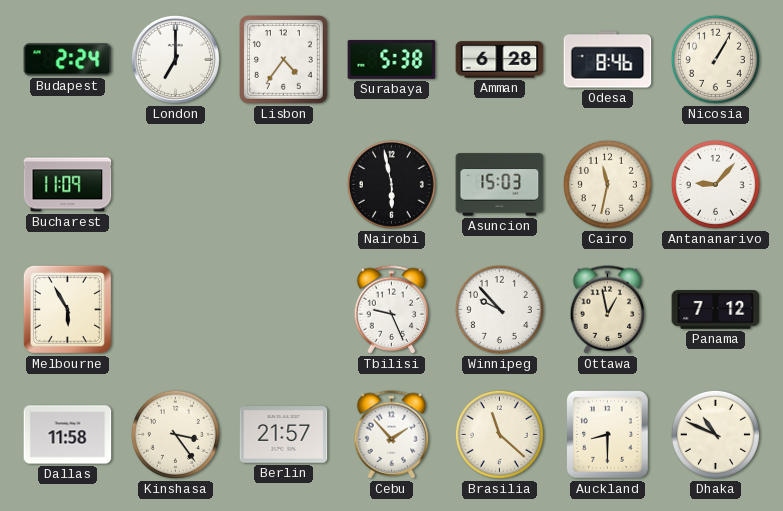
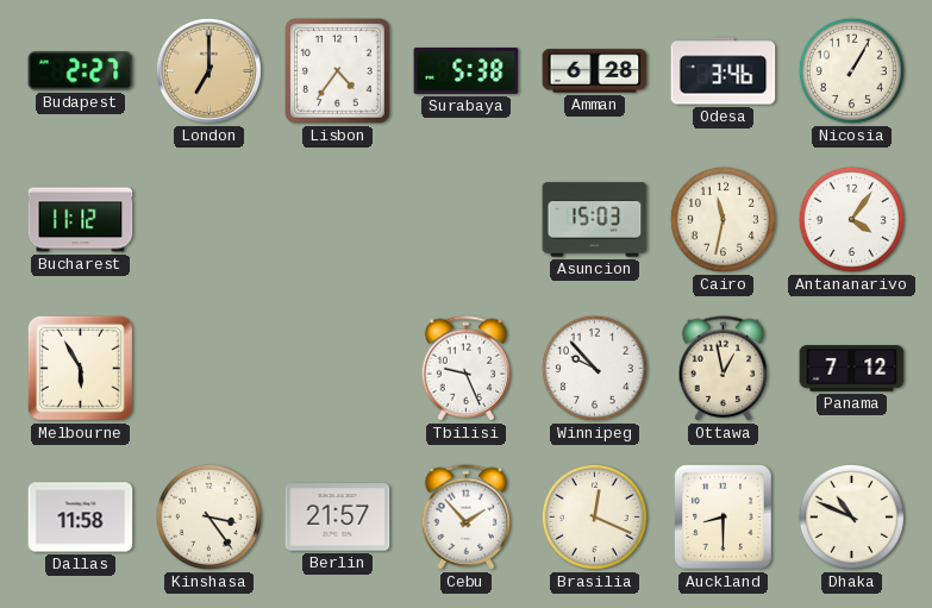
Budapest: 2:24 -> 2:27
London dial: white -> champagne
Odesa: 8:46 -> 3:46
Bucharest: 11:09 -> 11:12
Nairobi: 5:58 -> none
Antananarivo: 9:07 -> 4:06
Brasilia: 11:22 -> 12:19
